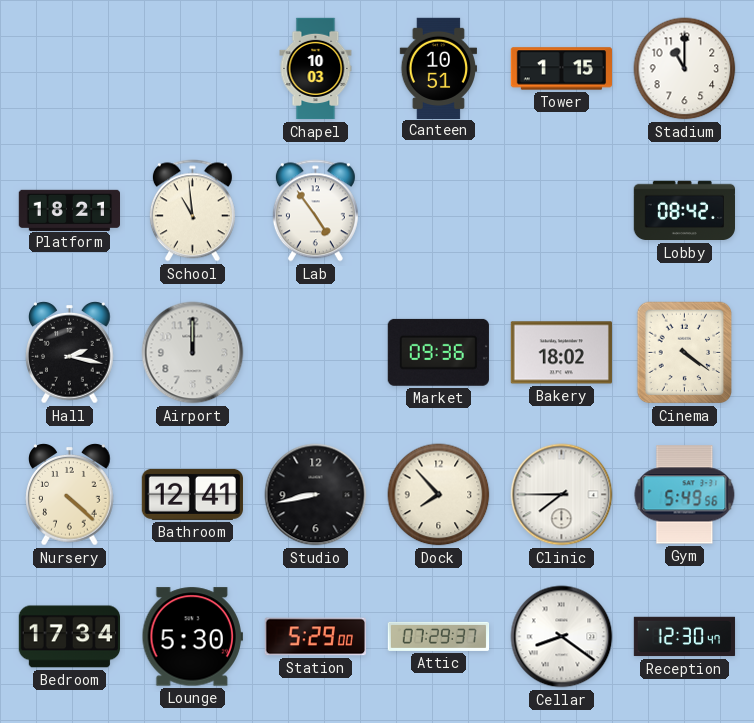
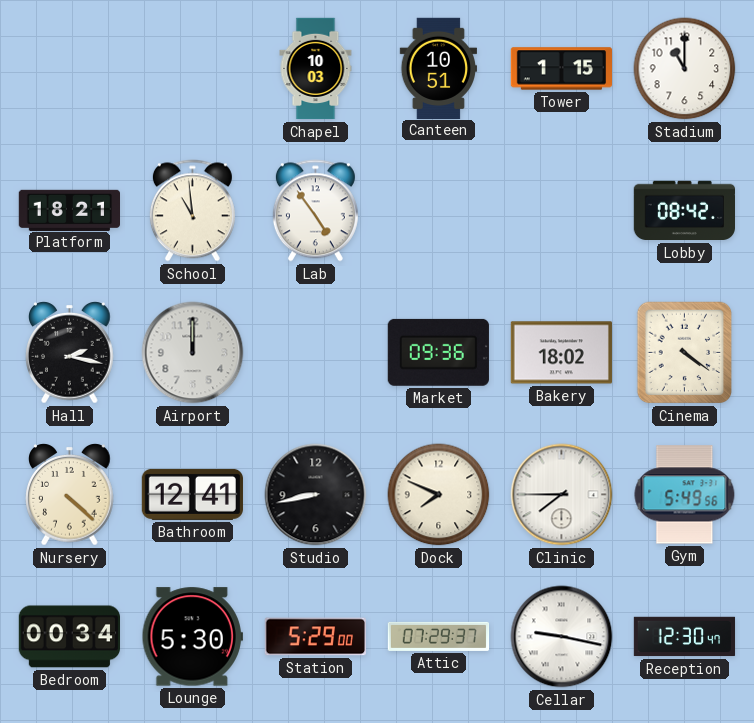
Dock: 7:53 -> 7:49
Bedroom: 17:34 -> 00:34
Cellar: 8:21 -> 9:17
